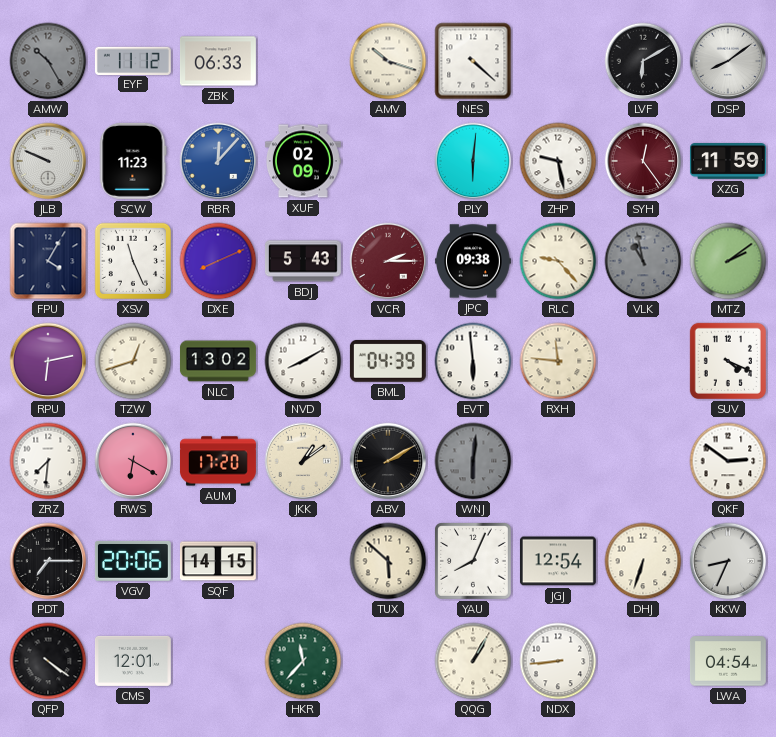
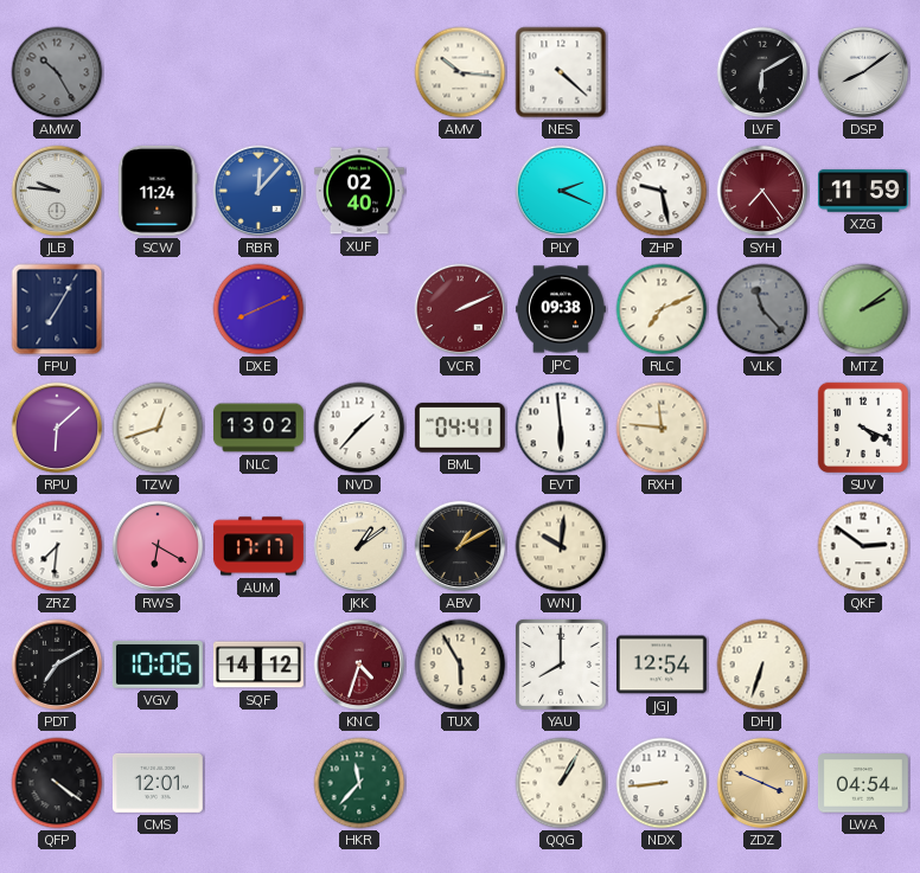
EYF: 11:12 -> none
ZBK: 06:33 -> none
AMV: 10:18 -> 10:16
JLB: 9:49 -> 9:46
SCW: 11:23 -> 11:24
XUF: 02:09 -> 02:40
PLY: 6:01 -> 2:19
SYH: 12:24 -> 7:24
FPU: 4:05 -> 7:05
XSV: 11:26 -> none
BDJ: 5:43 -> none
VCR: 2:15 -> 2:11
RLC: 9:23 -> 7:11
VLK: 10:58 -> 11:23
RPU: 6:13 -> 6:08
NVD: 8:10 -> 1:37
BML: 04:39 -> 04:41
AUM: 17:20 -> 17:17
ABV: 2:10 -> 1:10
WNJ: 6:01 -> 10:01
WNJ dial: grey -> cream
PDT: 7:15 -> 7:10
VGV: 20:06 -> 10:06
SQF: 14:15 -> 14:12
KNC: none -> 4:33
TUX: 5:52 -> 5:55
YAU: 8:04 -> 8:00
KKW: 8:34 -> none
ZDZ: none -> 3:49
